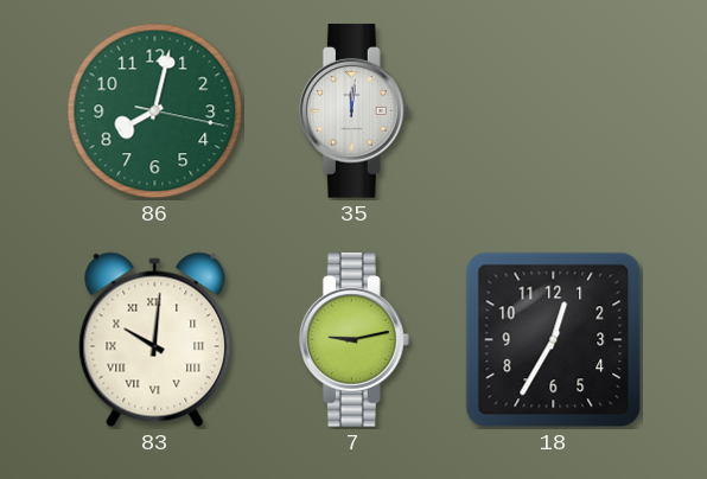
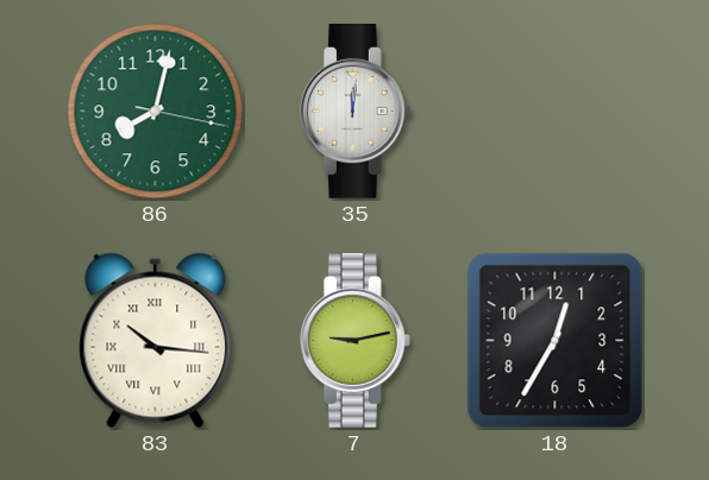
83: 10:01 -> 10:16
